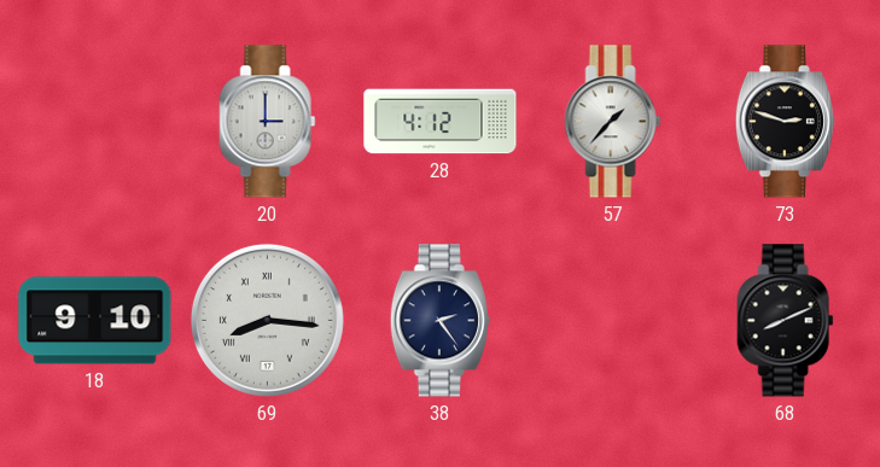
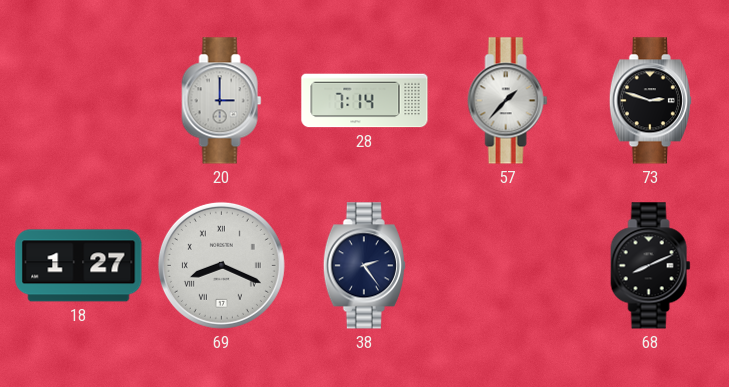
28: 4:12 -> 7:14
18: 9:10 -> 1:27
69: 8:16 -> 8:19
